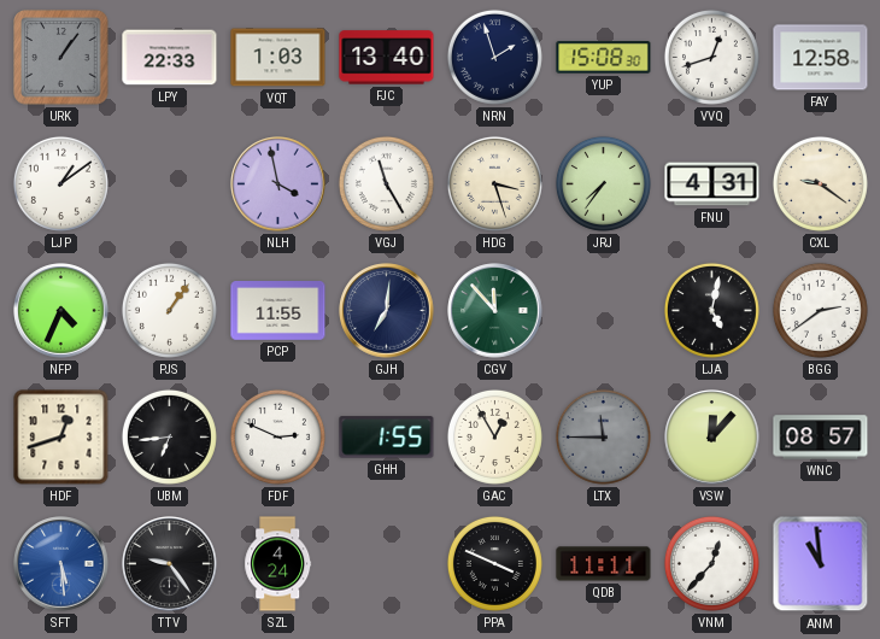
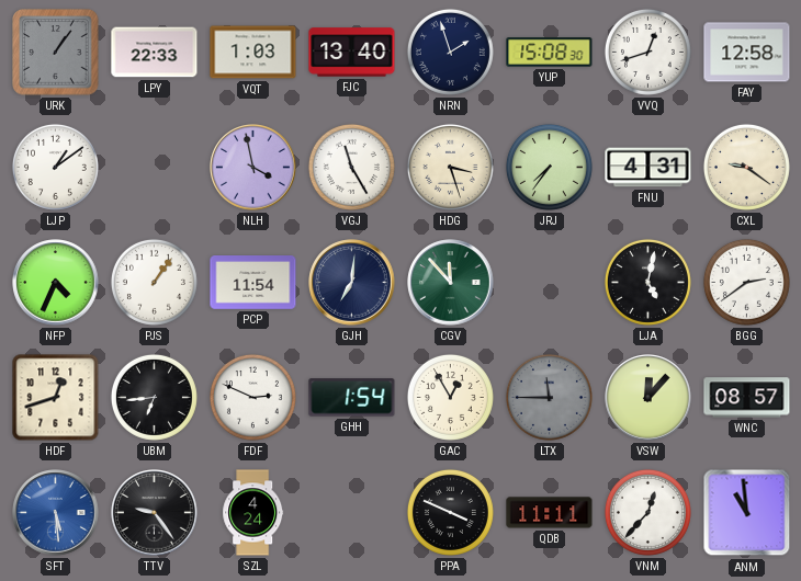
PCP: 11:55 -> 11:54
GHH: 1:55 -> 1:54
